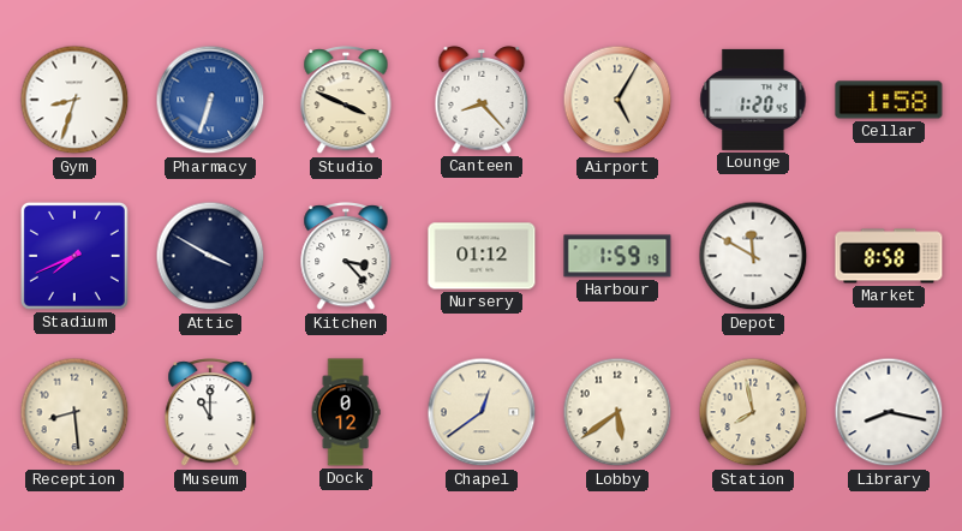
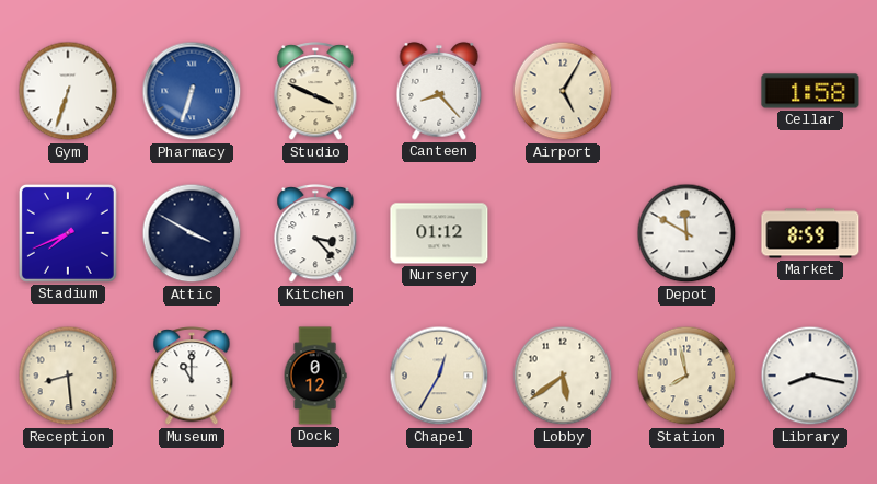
Gym: 8:33 -> 6:33
Lounge: 1:20 -> none
Harbour: 1:59 -> none
Market: 8:58 -> 8:59
Chapel: 12:39 -> 12:35
